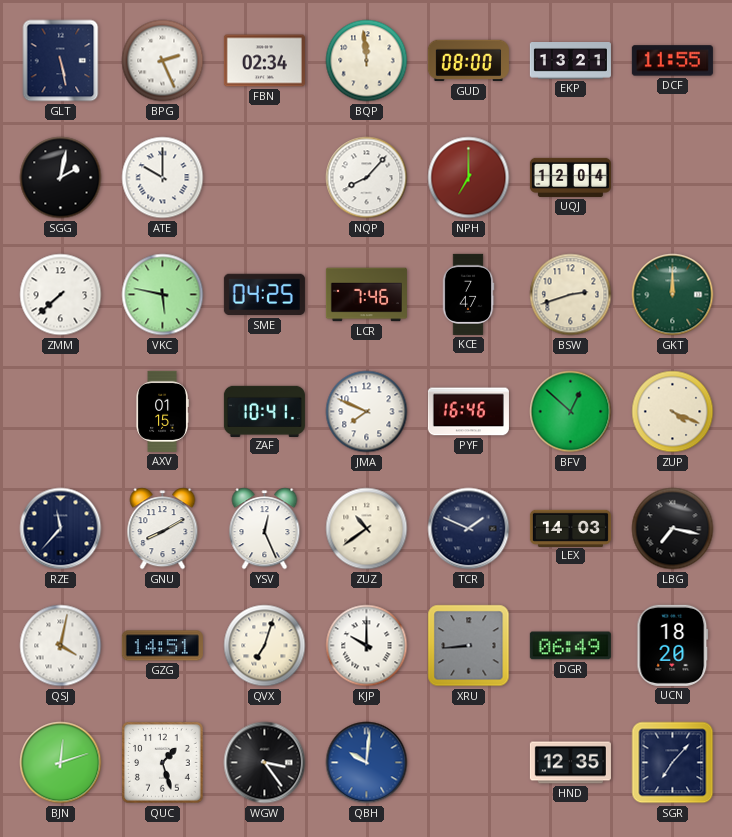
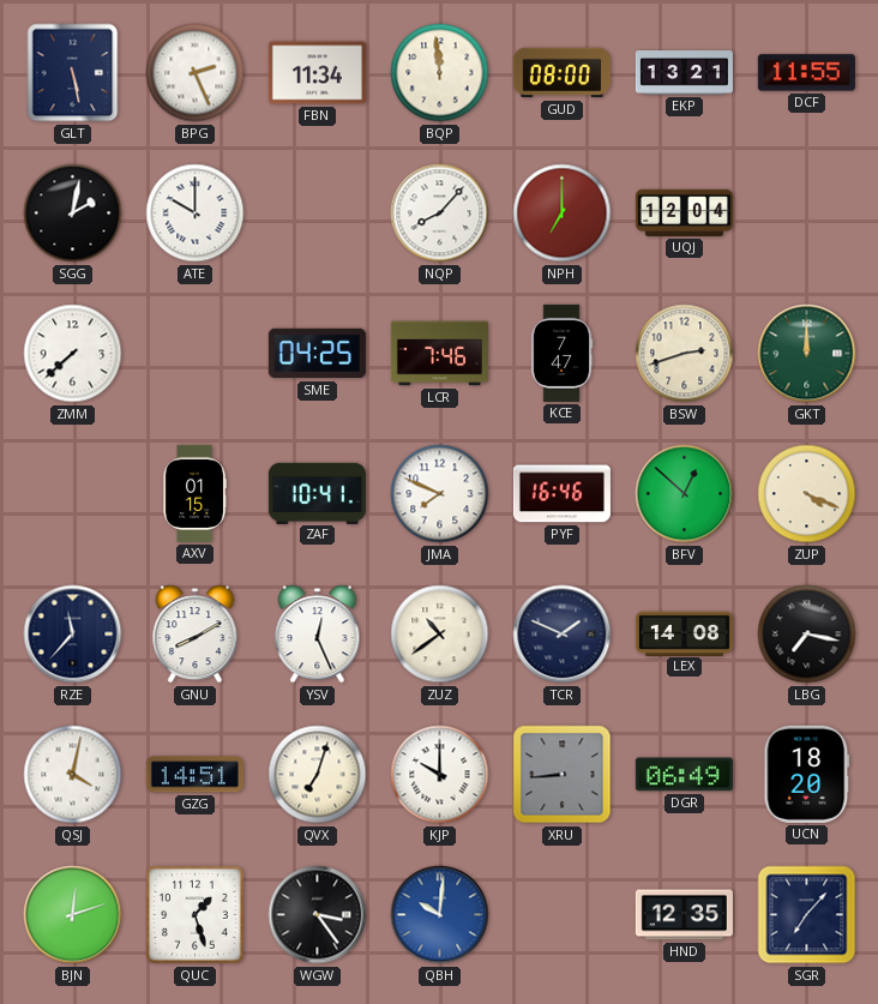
FBN: 02:34 -> 11:34
VKC: 5:47 -> none
LEX: 14:03 -> 14:08
